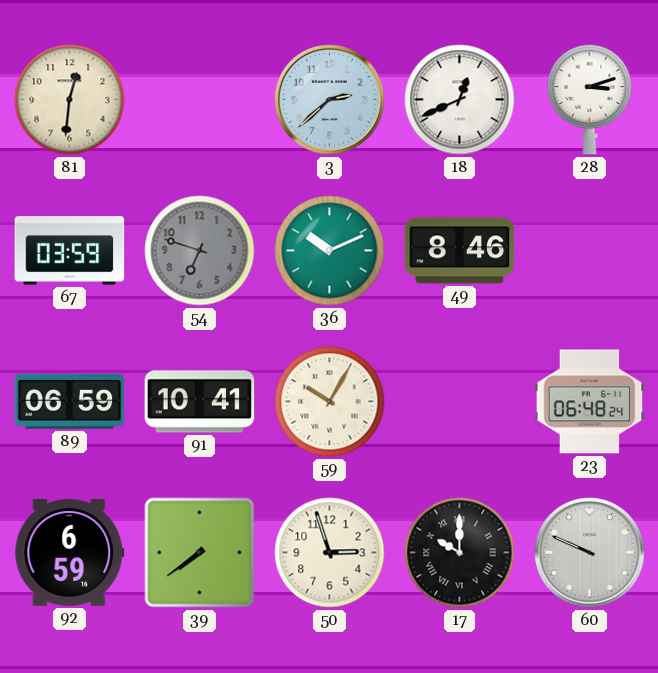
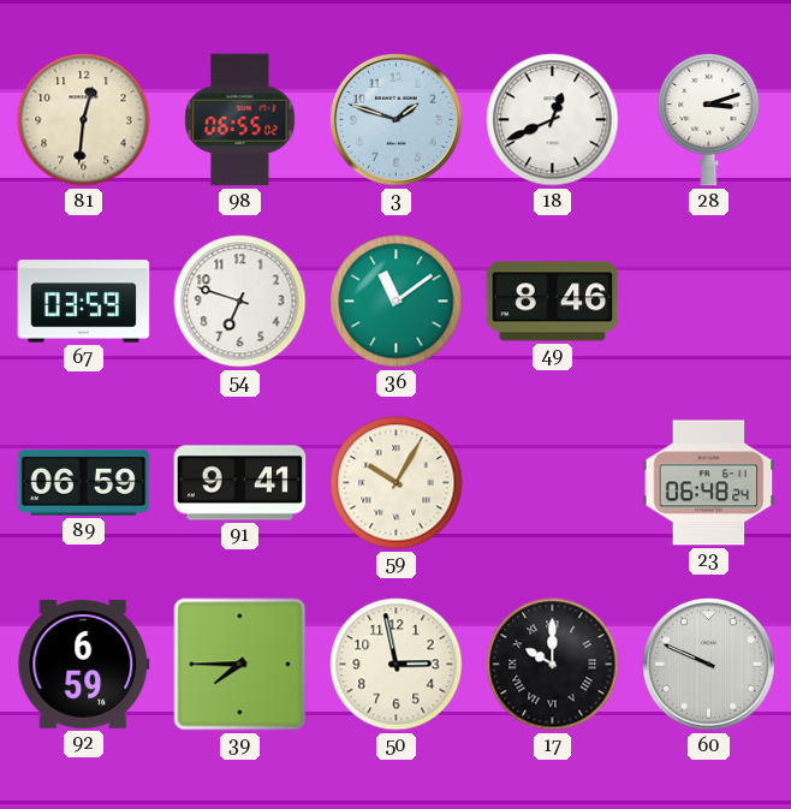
98: none -> 06:55
3: 2:38 -> 1:48
54 dial: grey -> white
36: 10:11 -> 11:09
91: 10:41 -> 9:41
39: 7:39 -> 7:45
50: 2:57 -> 2:58
